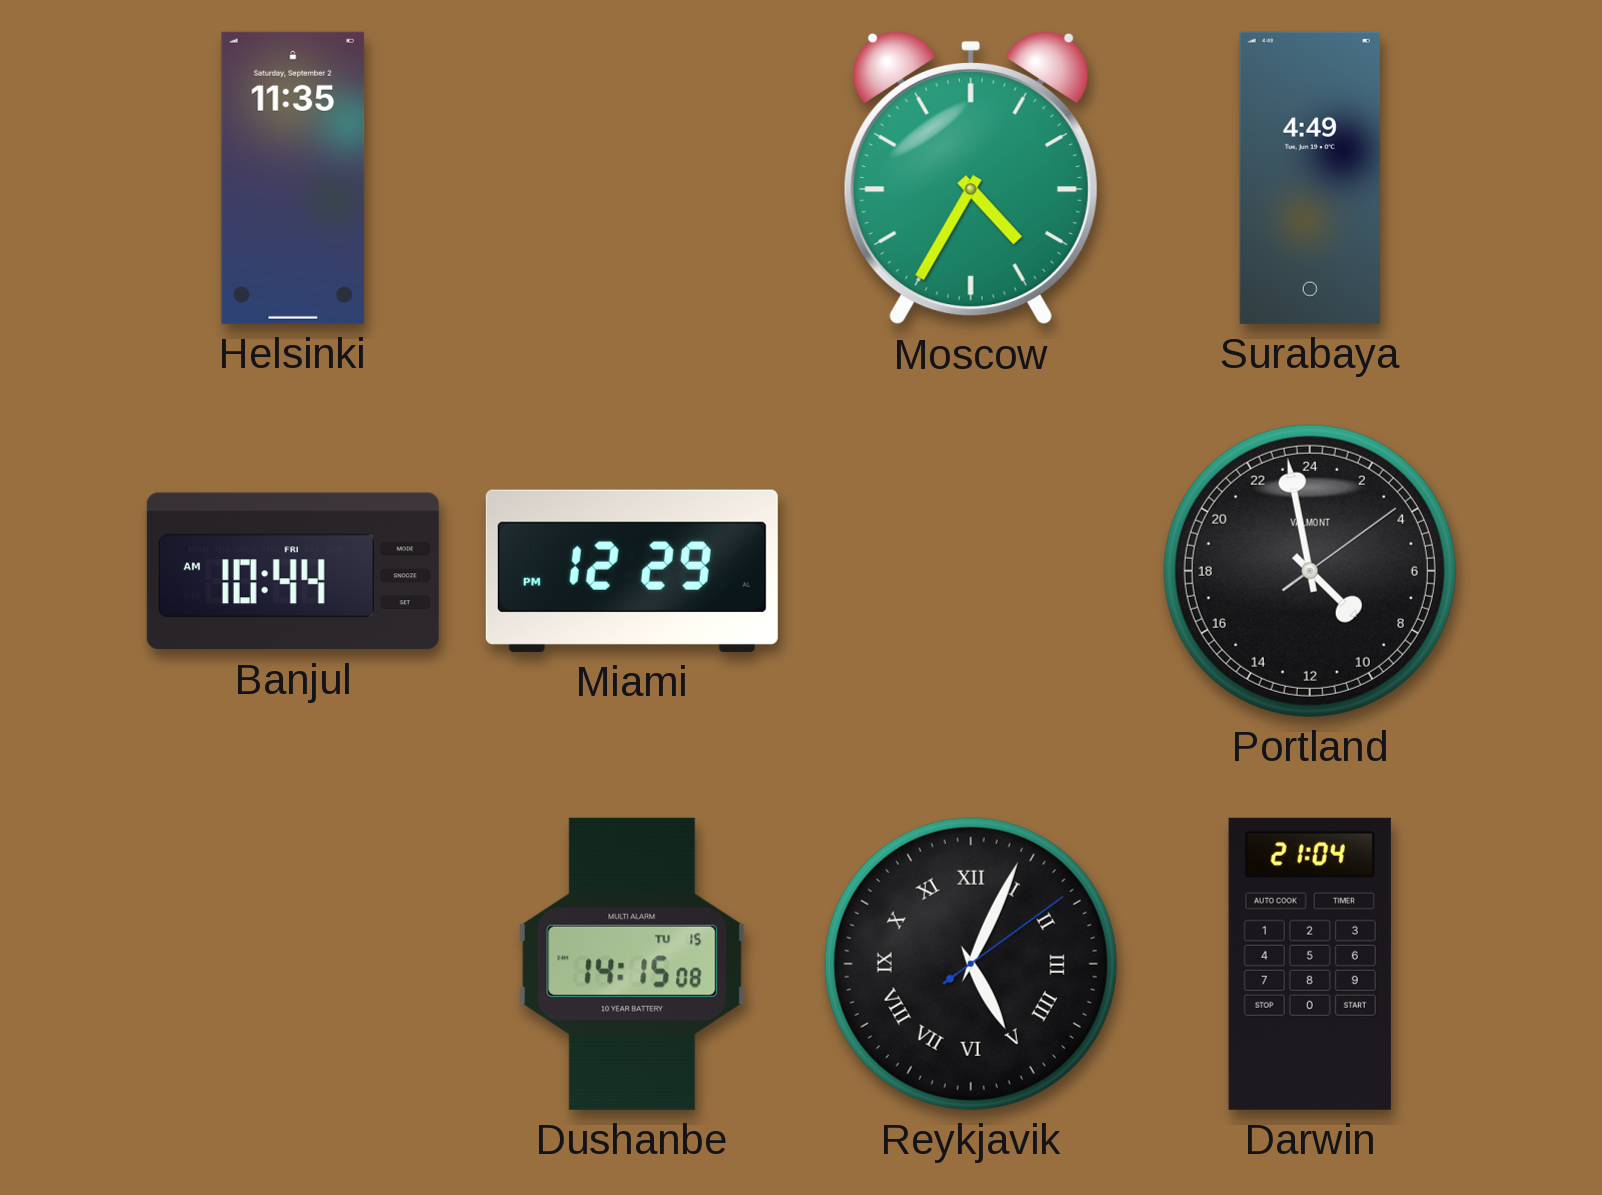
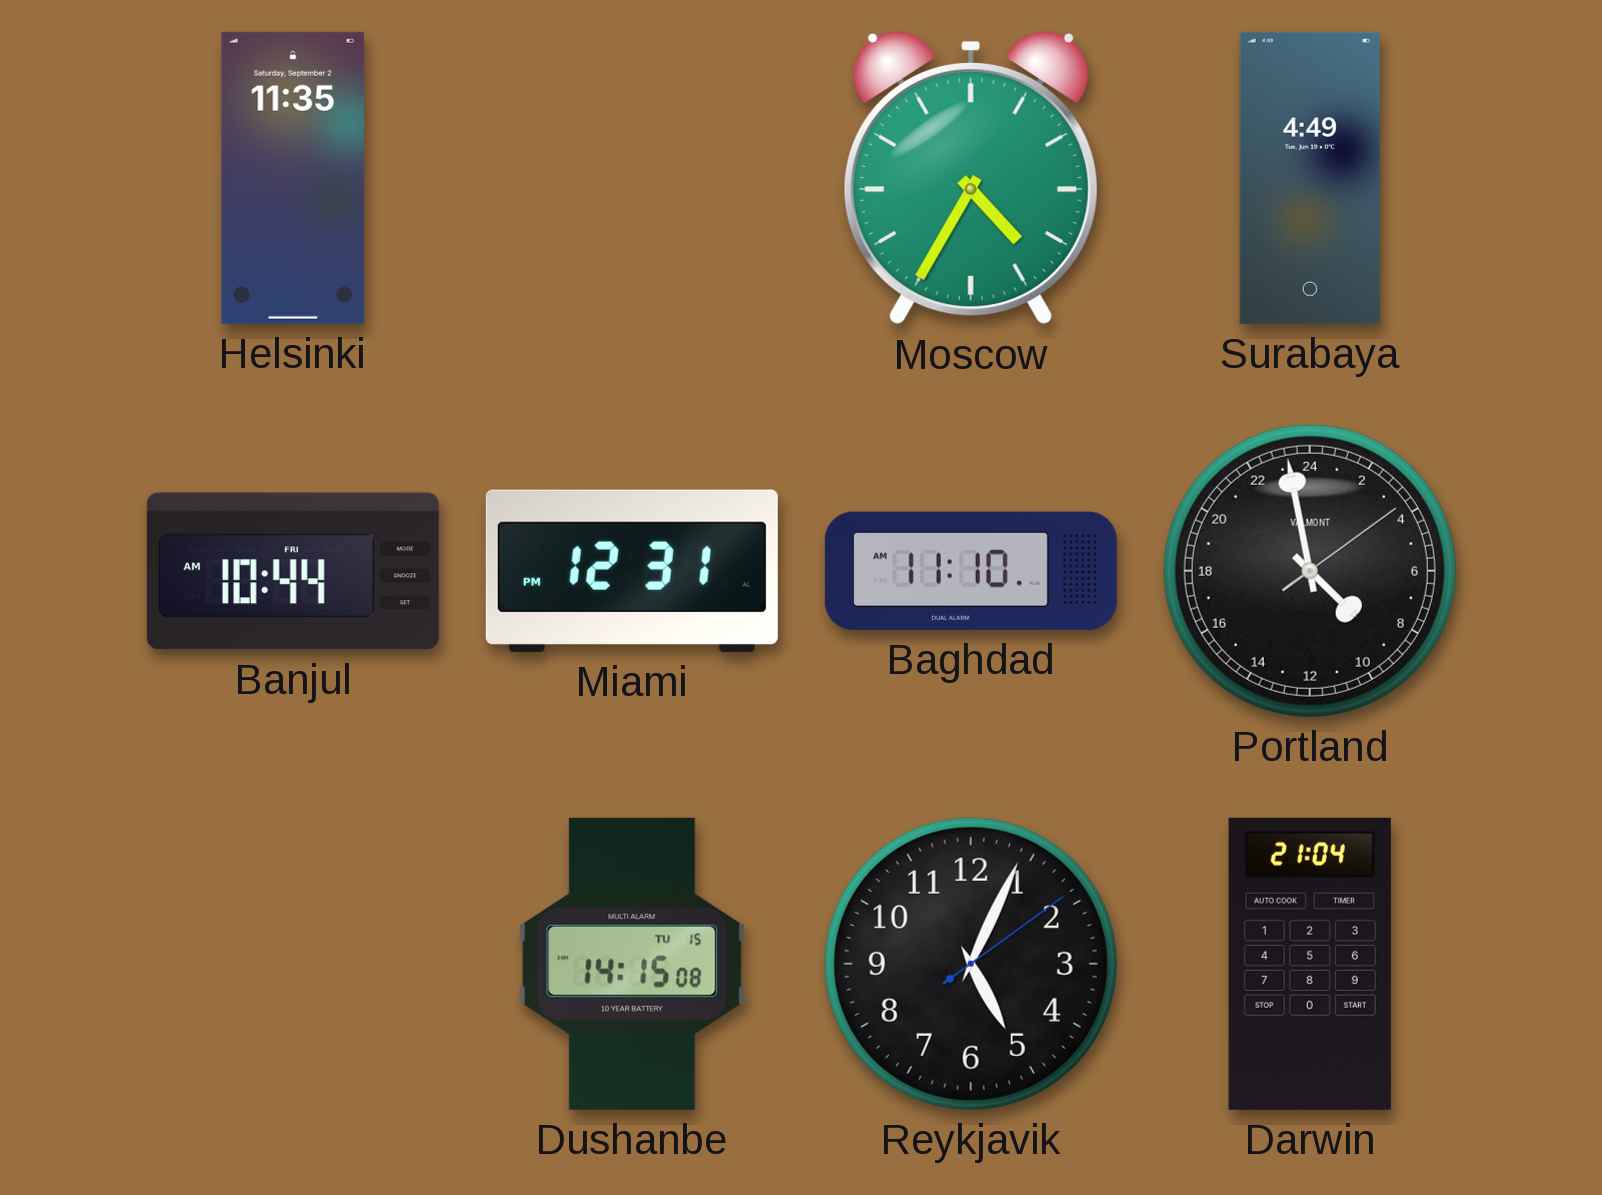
Miami: 12:29 -> 12:31
Baghdad: none -> 11:10
Reykjavik numerals: Roman -> Arabic
